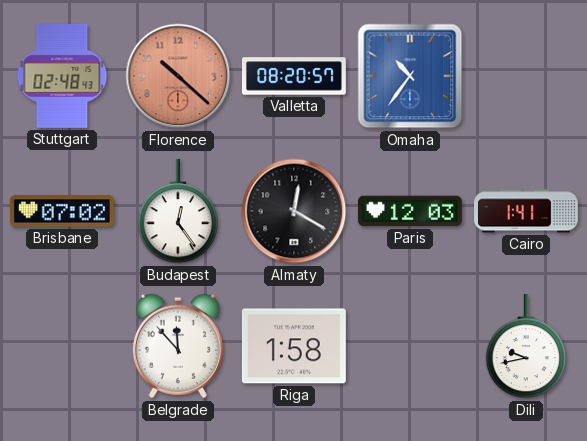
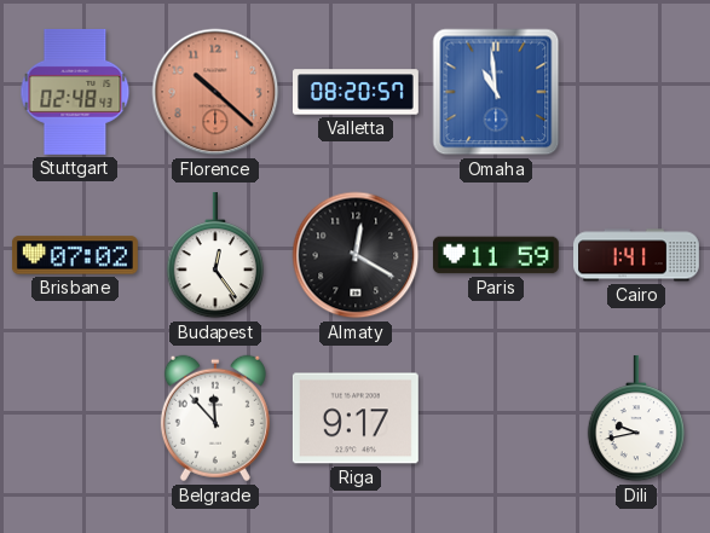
Omaha: 10:36 -> 10:59
Paris: 12:03 -> 11:59
Riga: 1:58 -> 9:17
